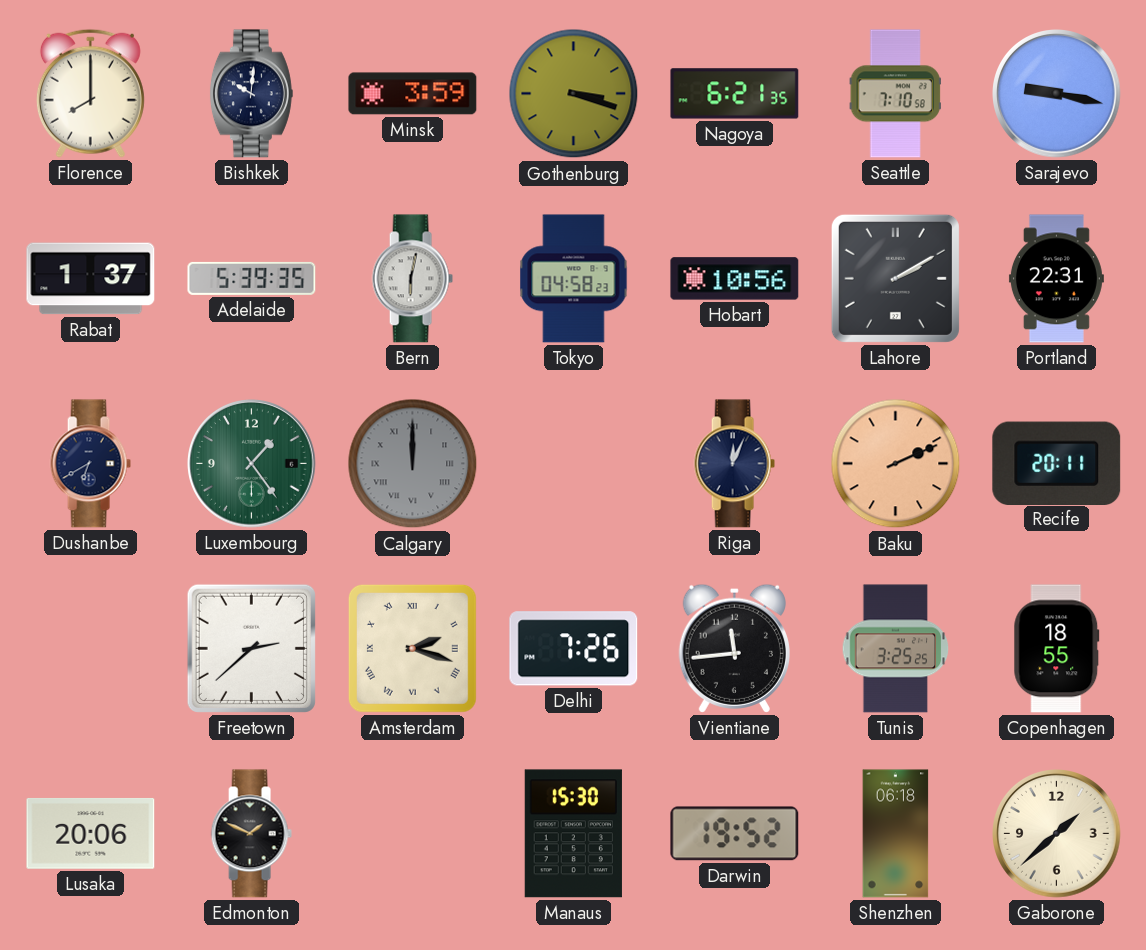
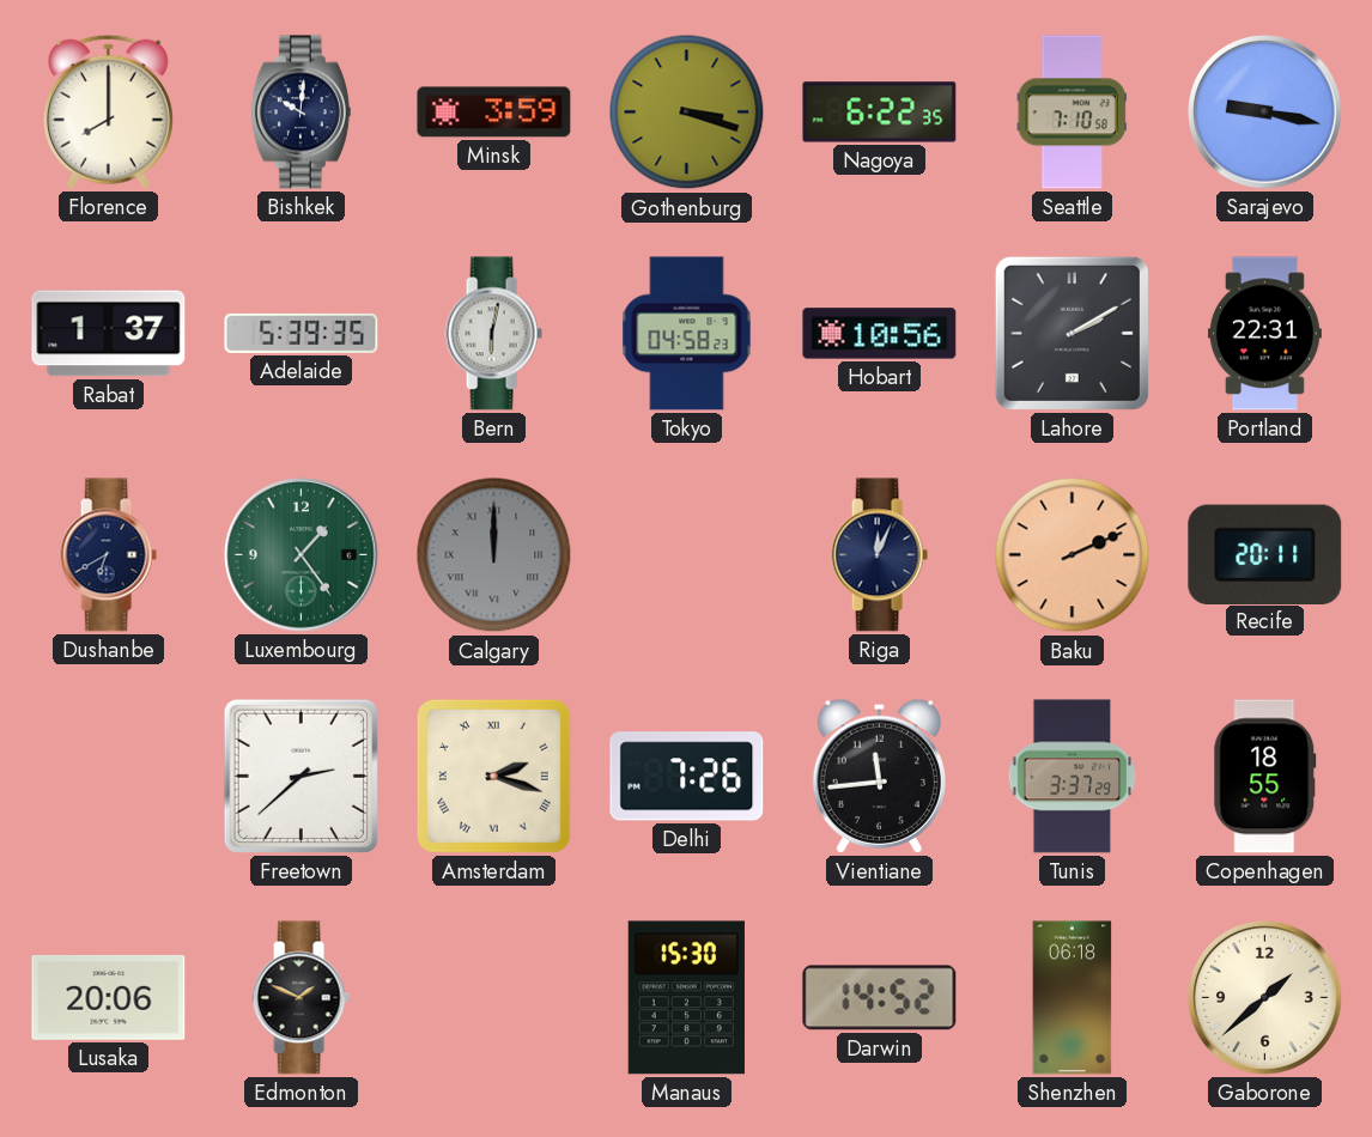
Nagoya: 6:21 -> 6:22
Tunis: 3:25 -> 3:37
Darwin: 19:52 -> 14:52
